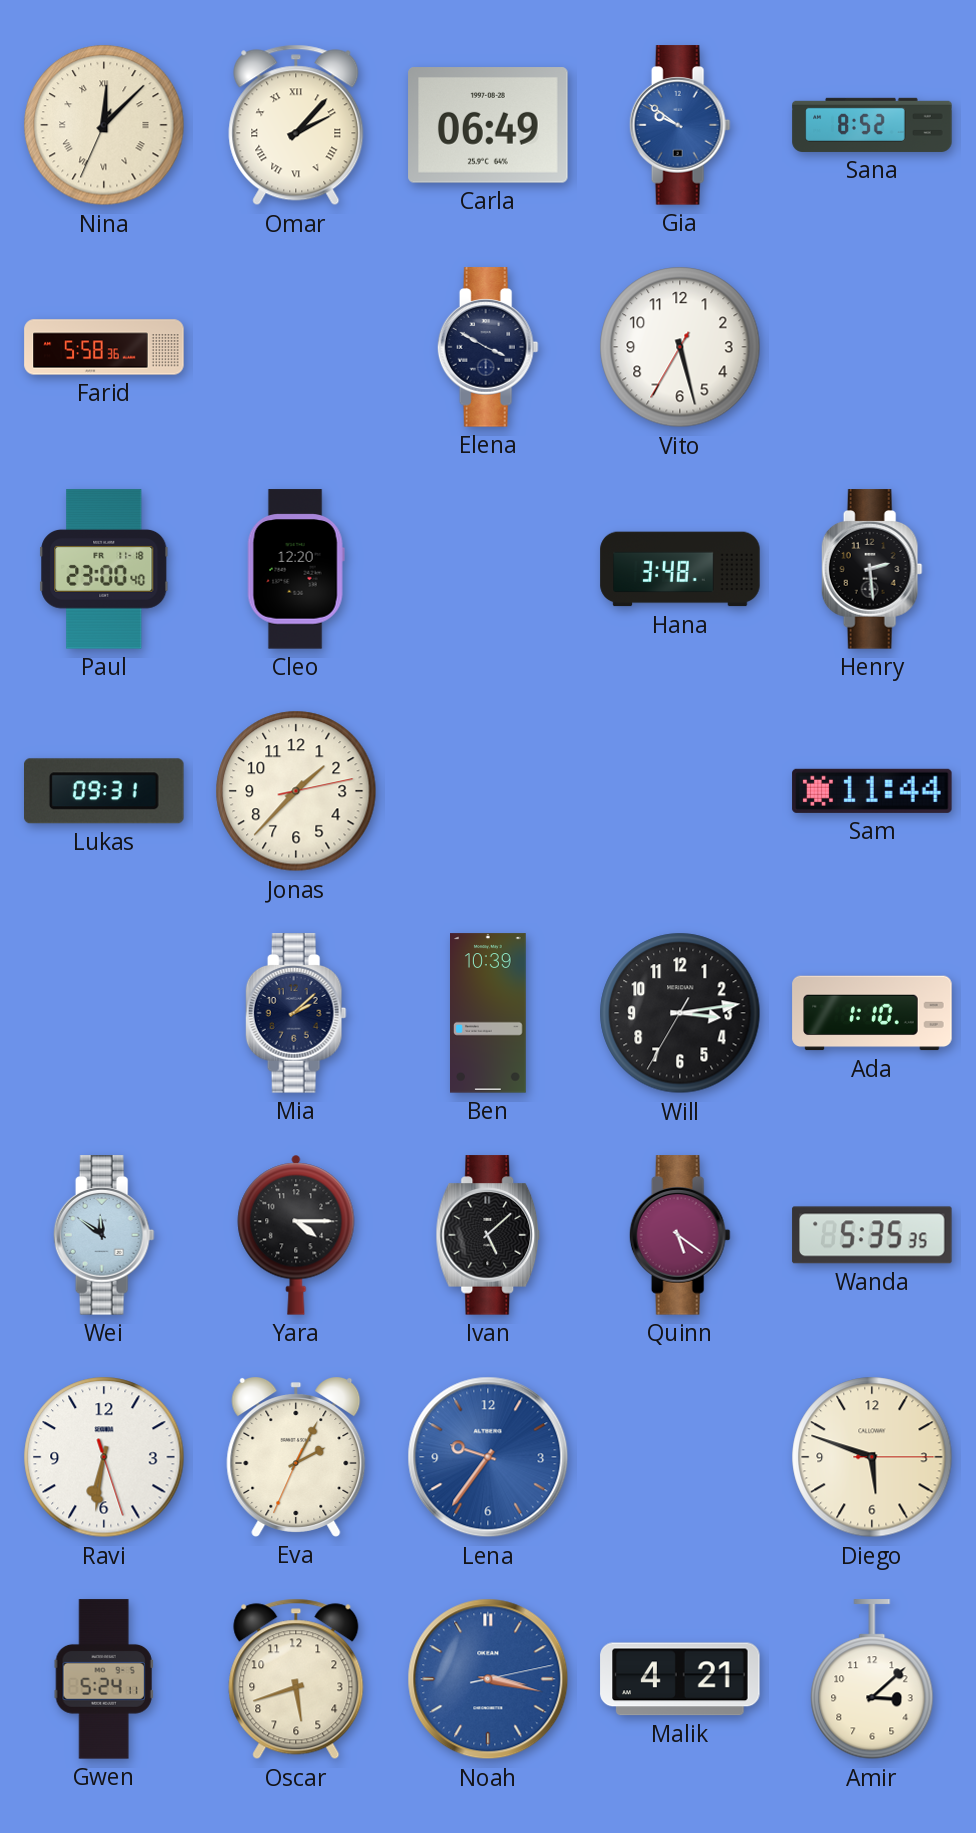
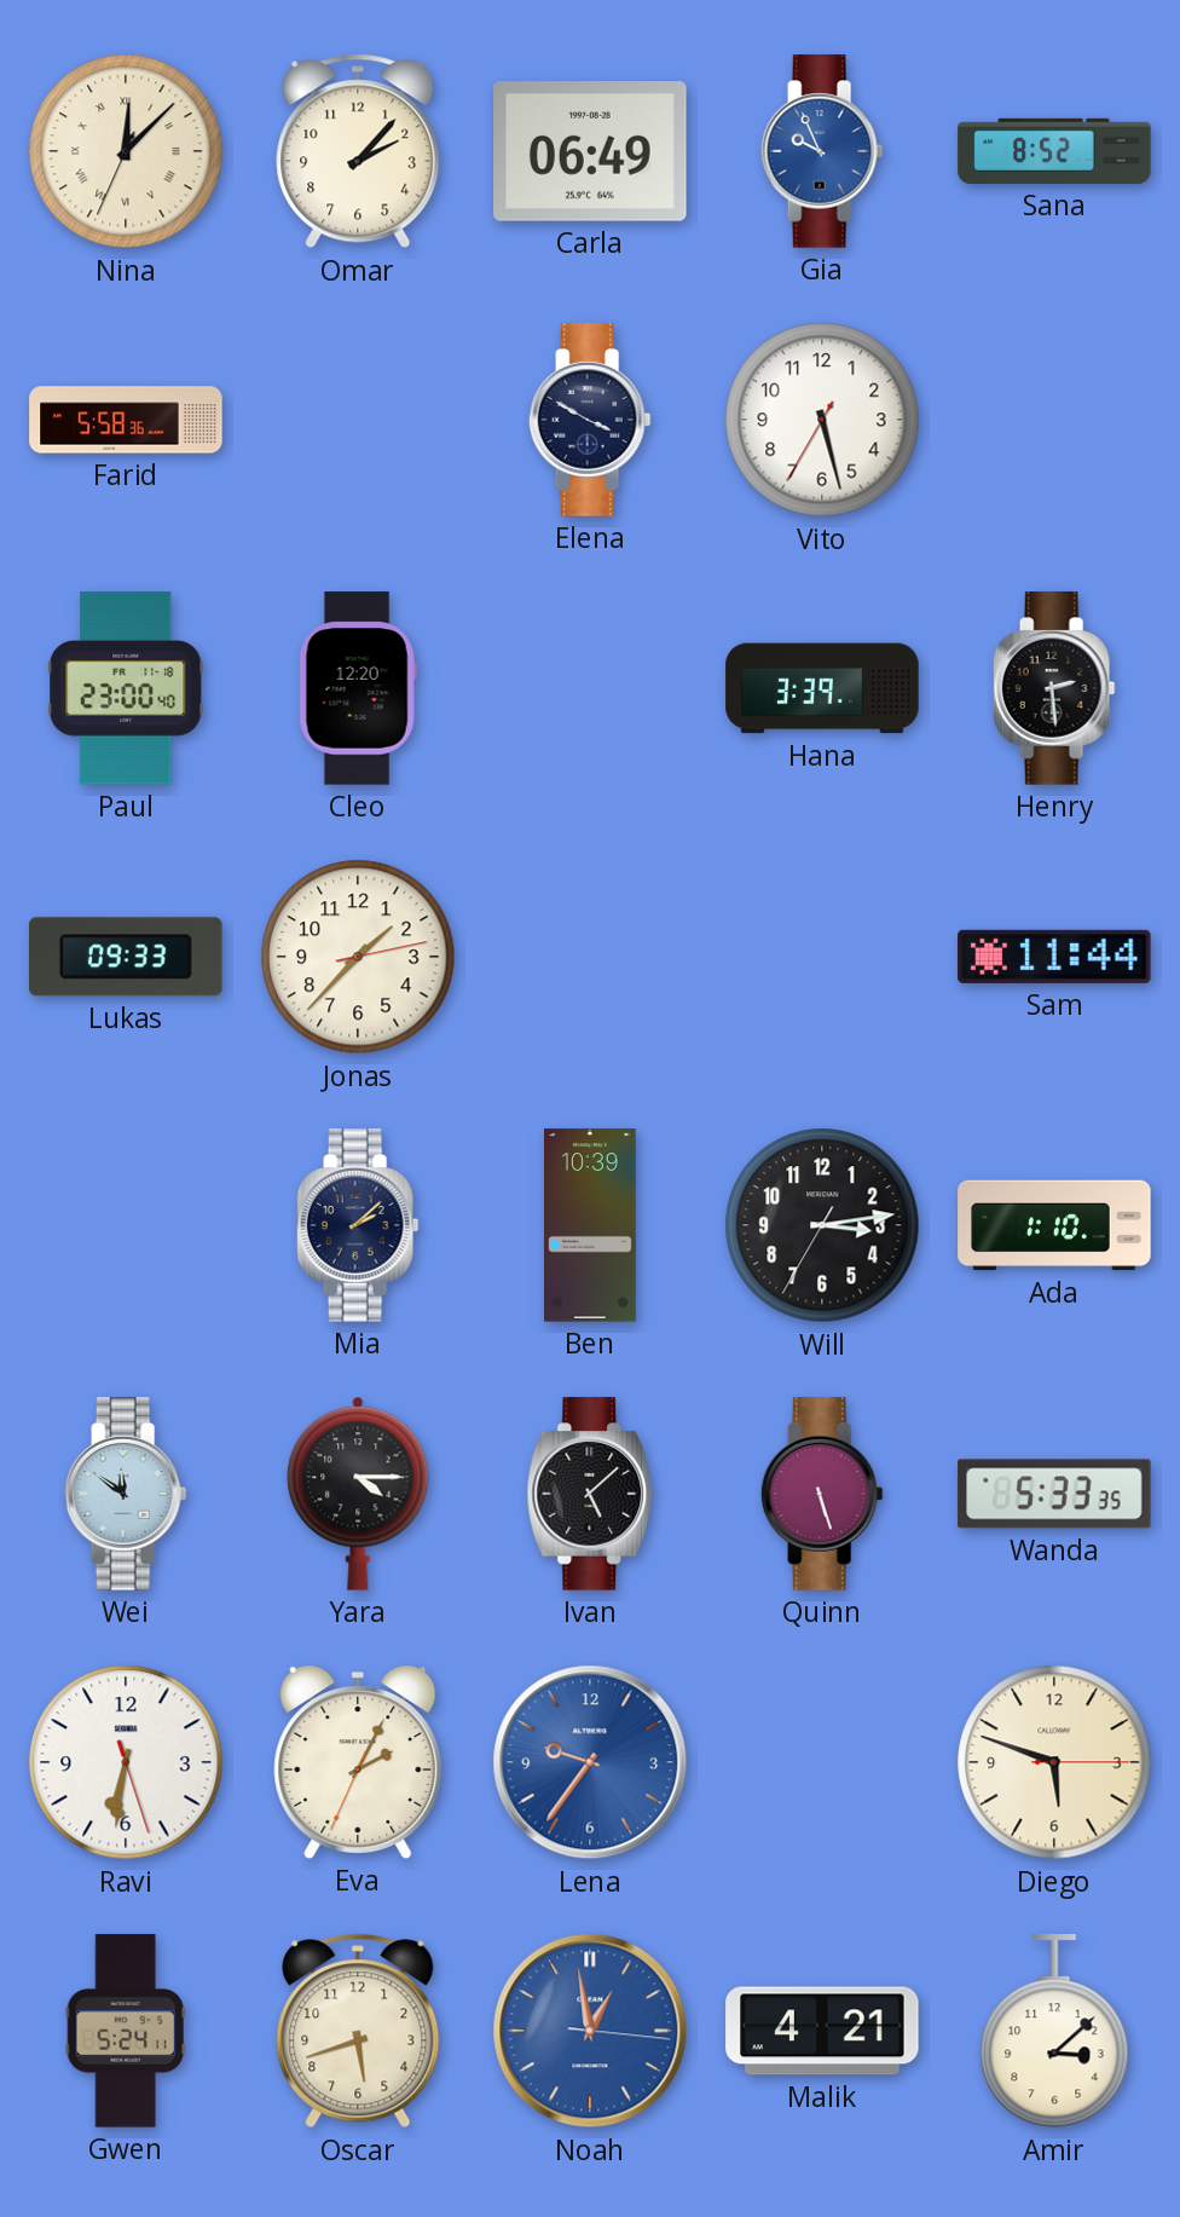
Omar numerals: Roman -> Arabic
Gia: 9:51 -> 9:56
Hana: 3:48 -> 3:39
Lukas: 09:31 -> 09:33
Quinn: 5:21 -> 5:27
Wanda: 5:35 -> 5:33
Noah: 3:17 -> 12:58
